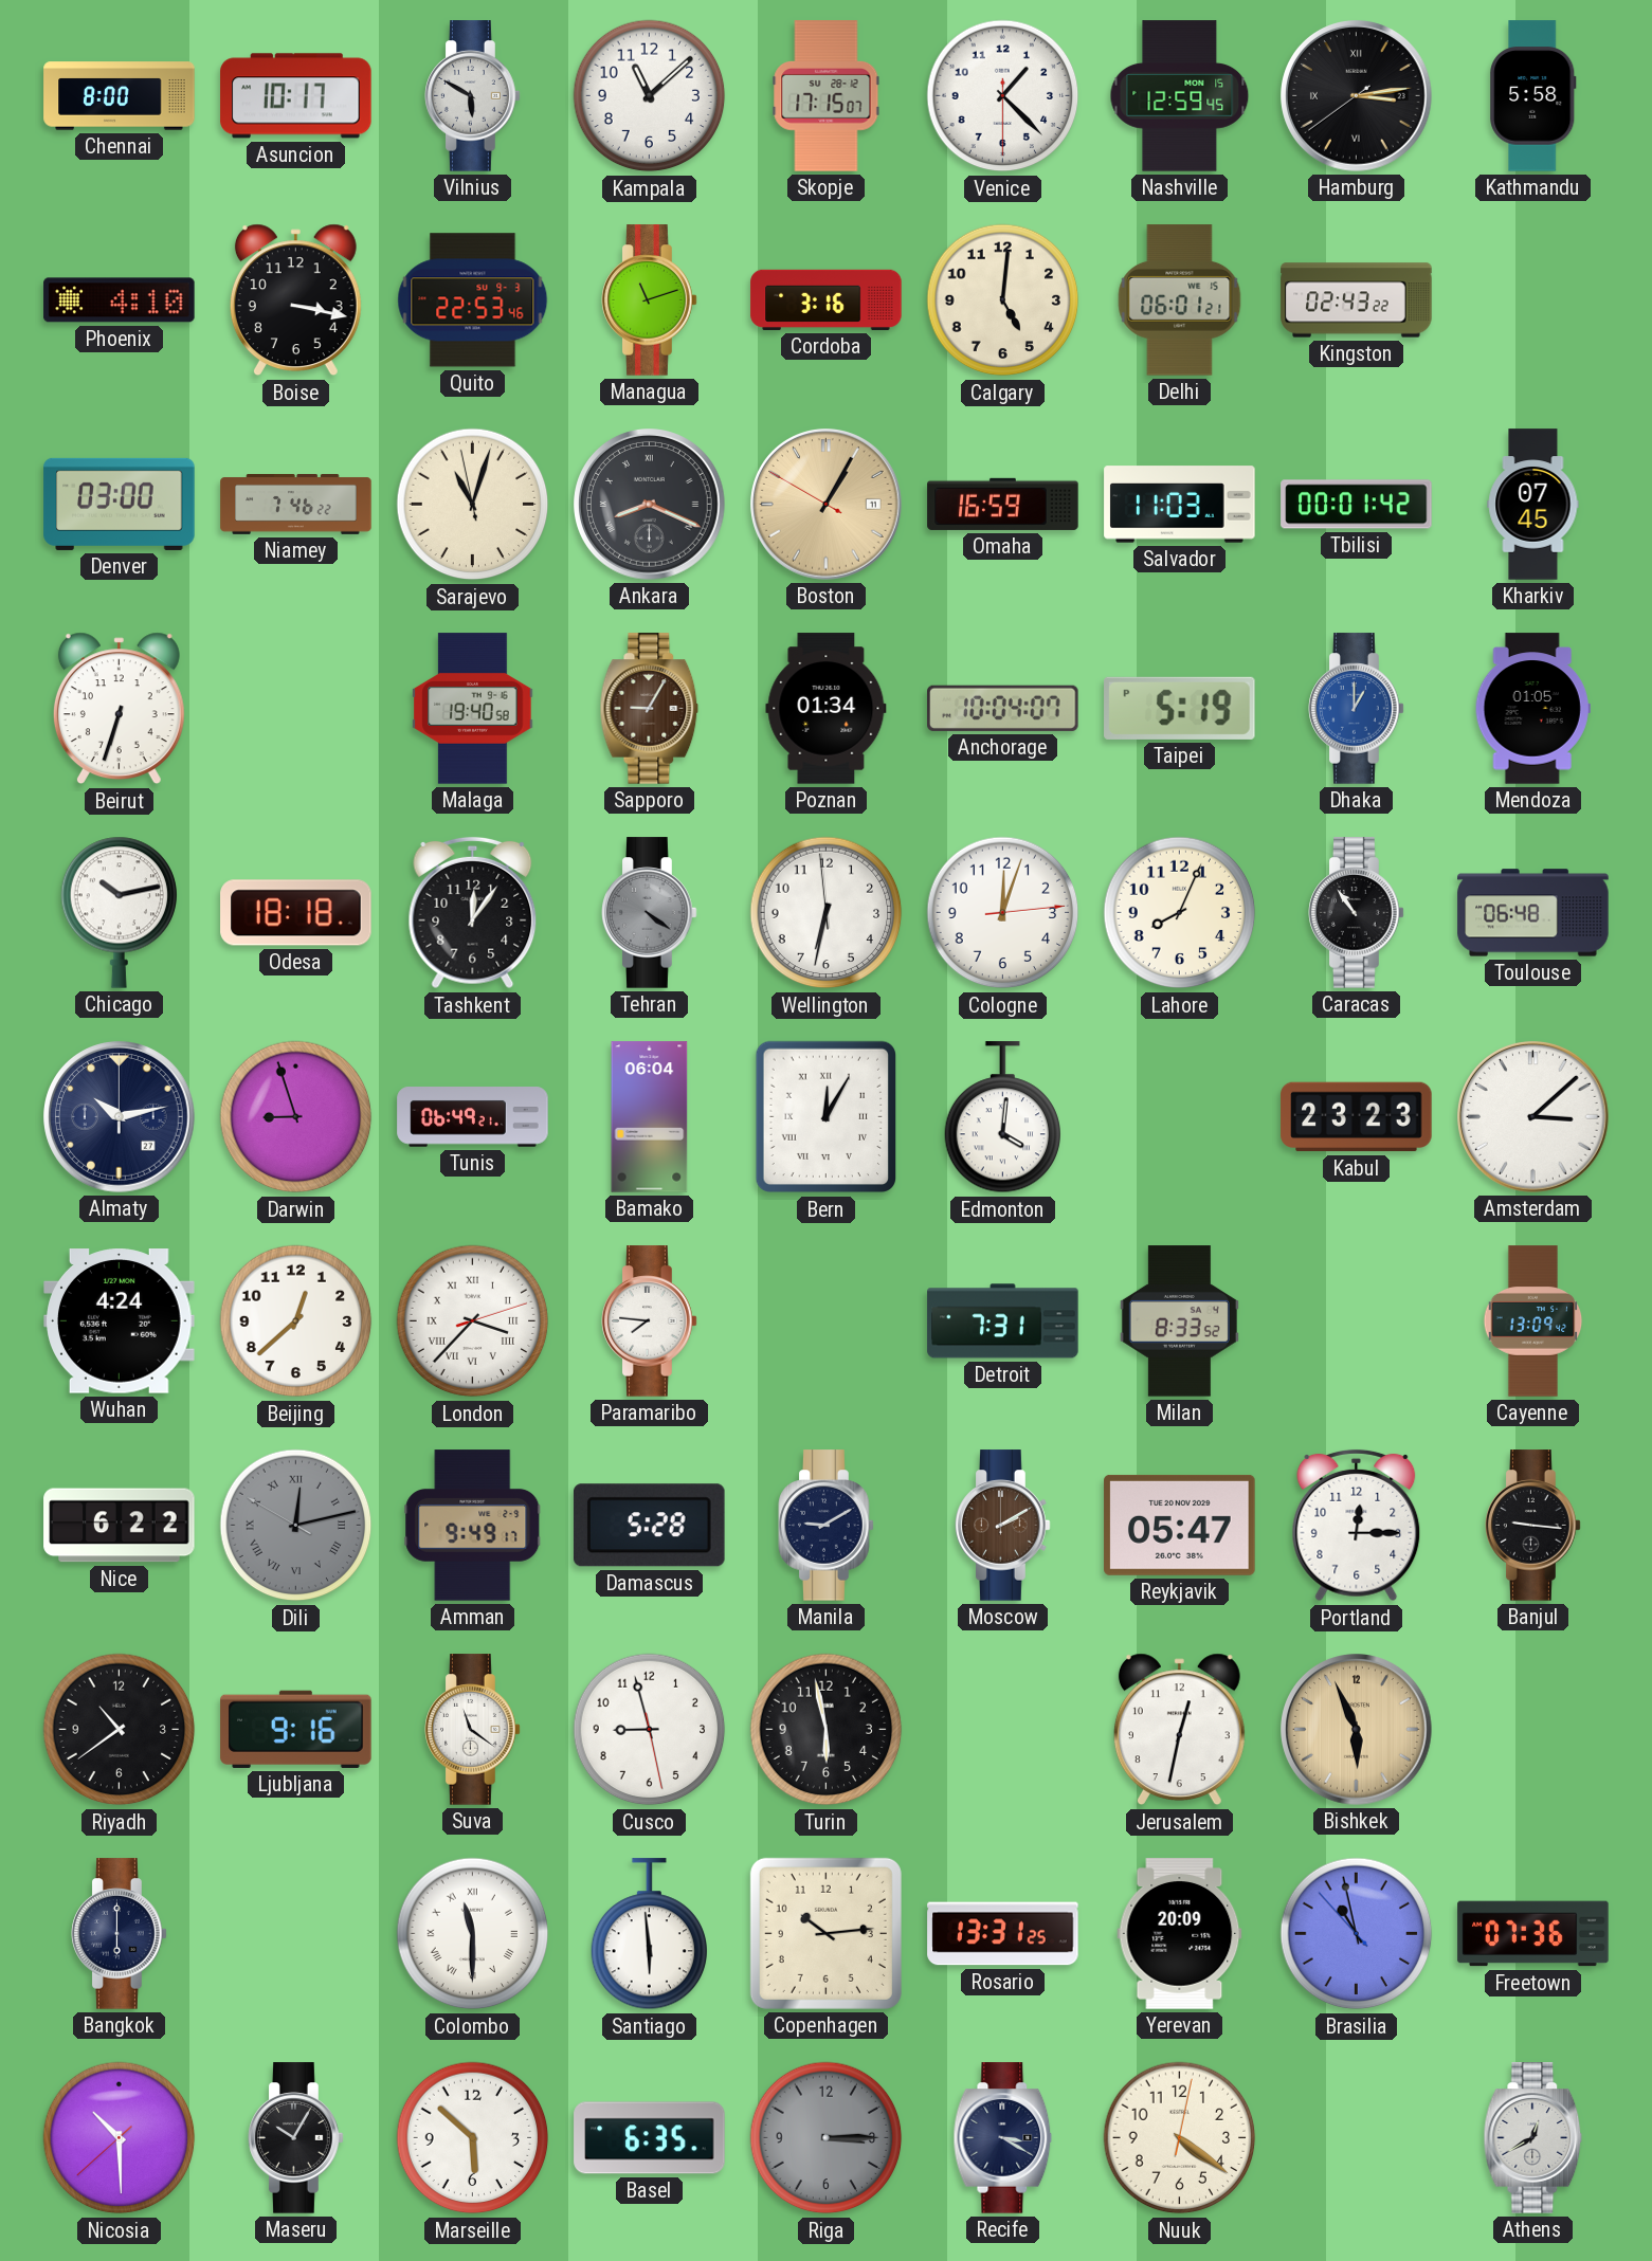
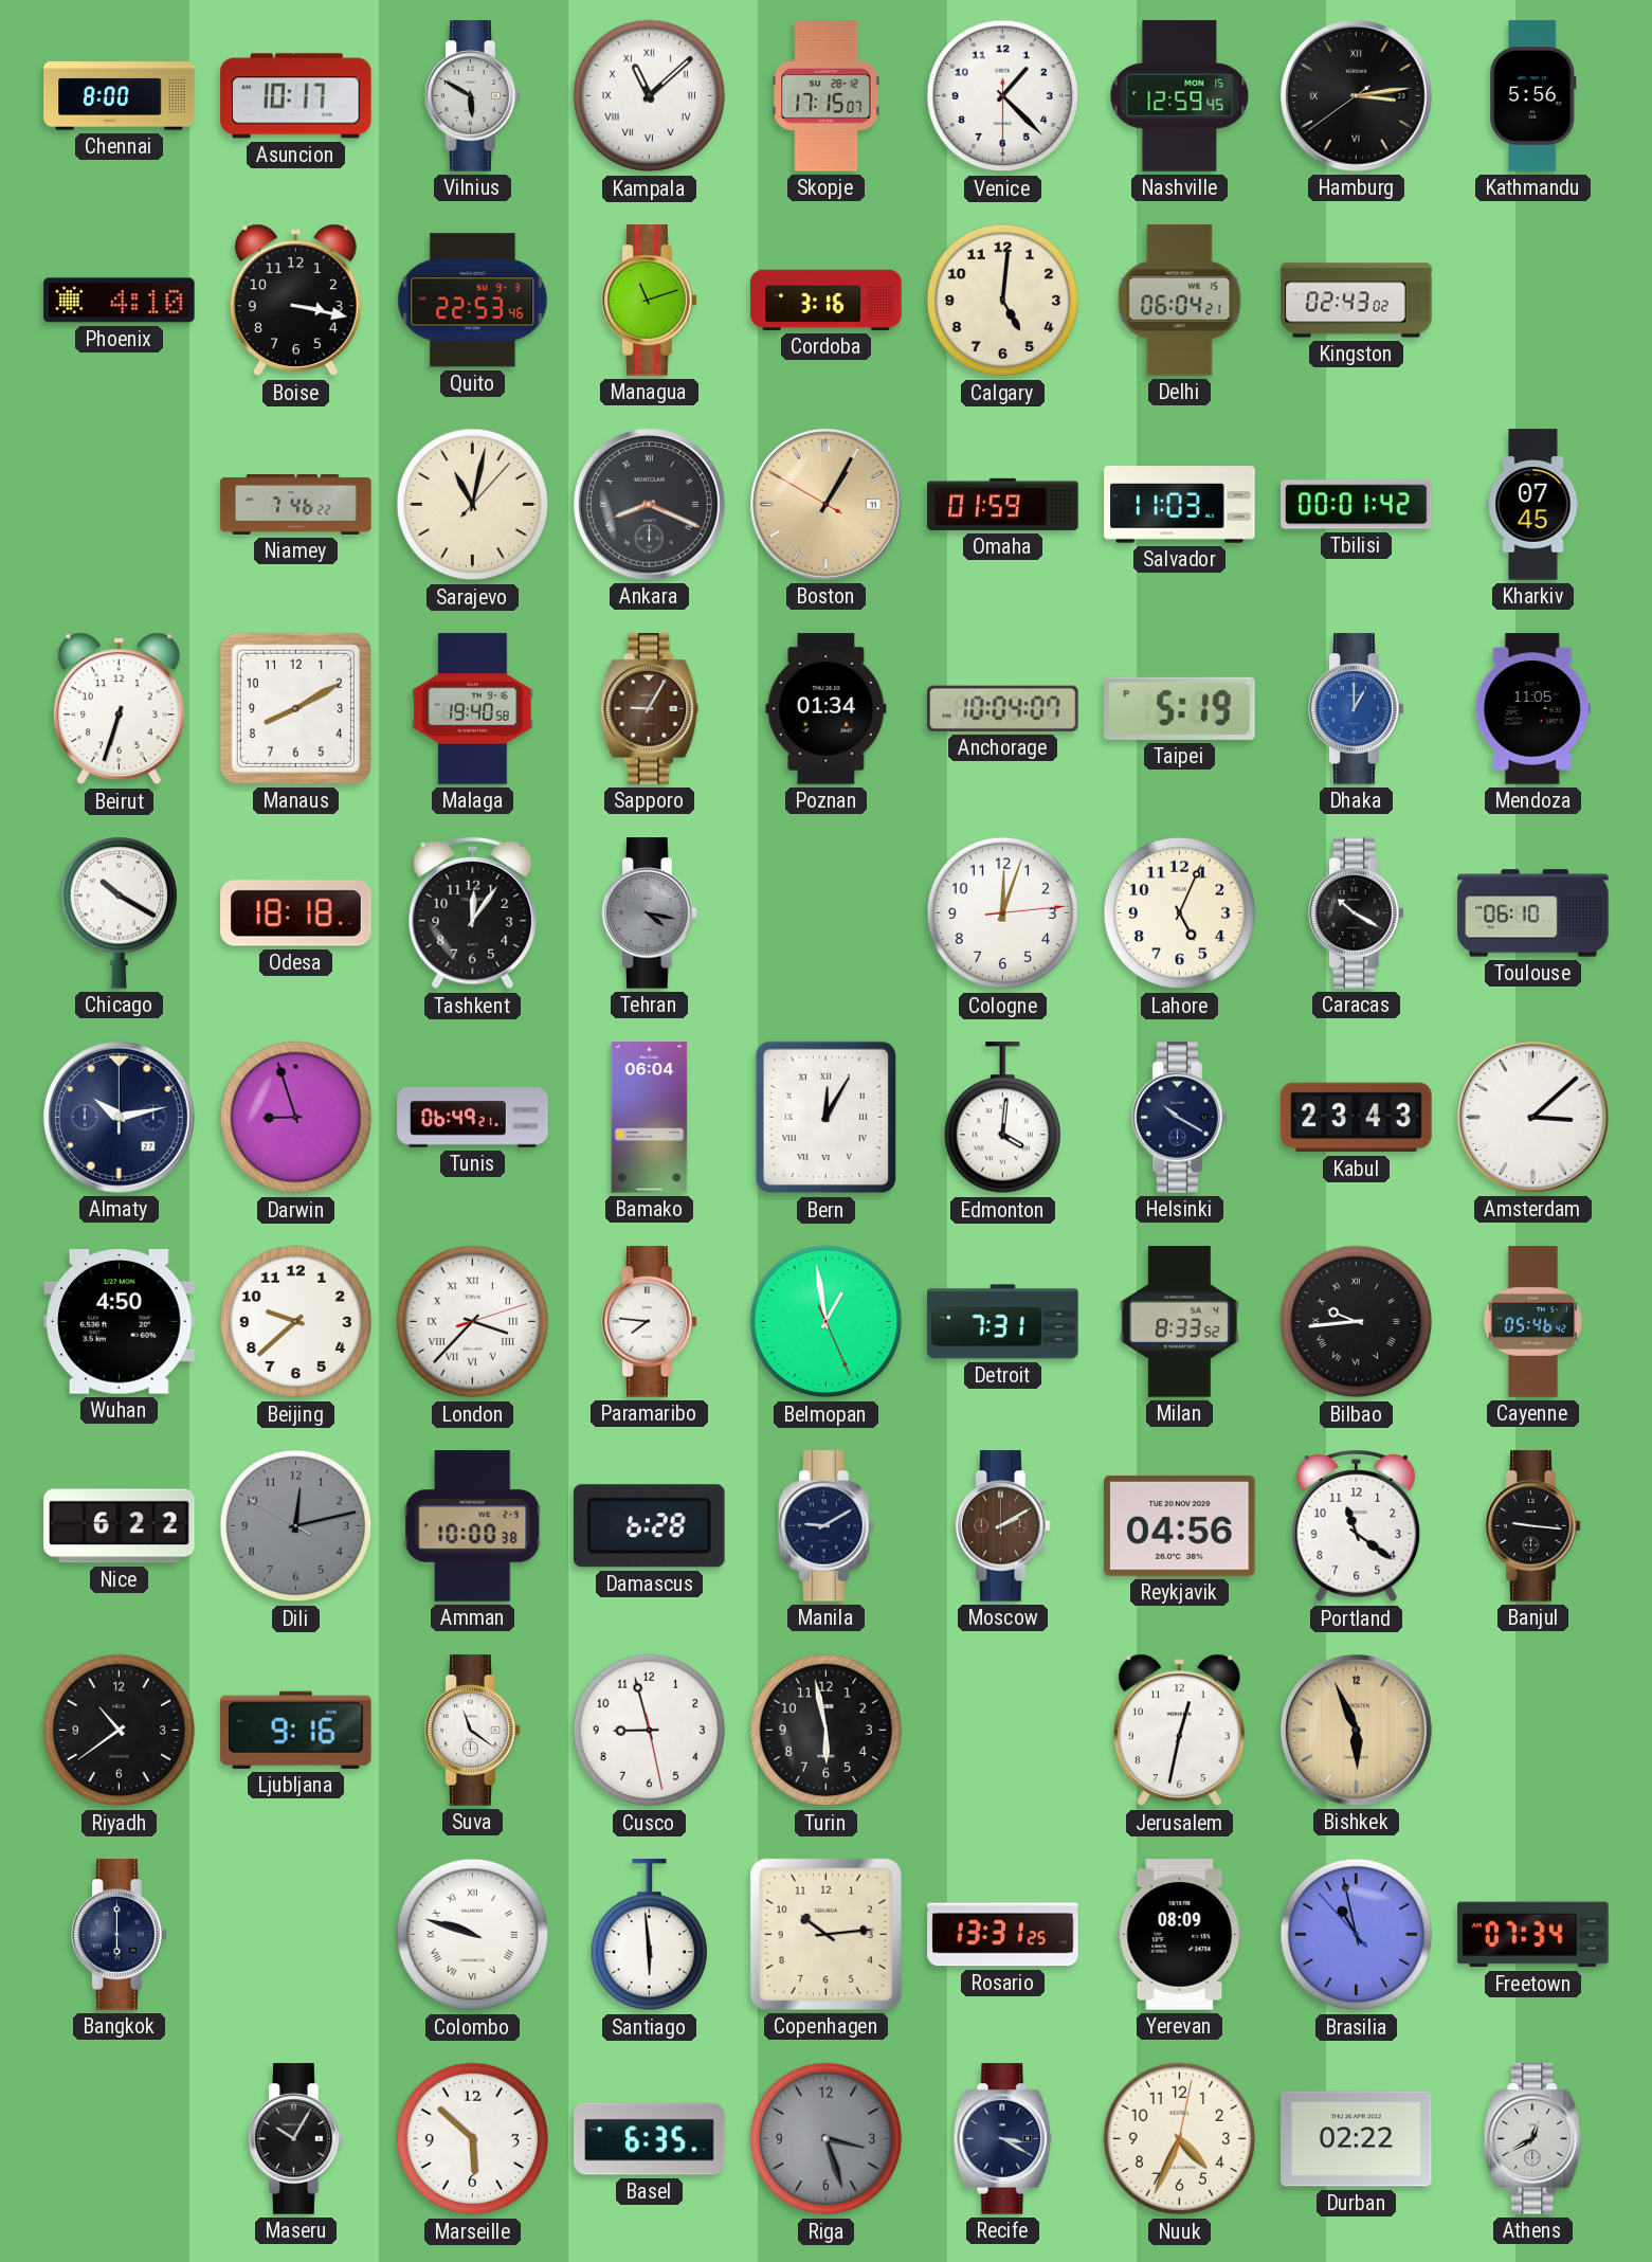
Kampala numerals: Arabic -> Roman
Kathmandu: 5:58 -> 5:56
Delhi: 06:01 -> 06:04
Kingston: 02:43:22 -> 02:43:02
Denver: 03:00 -> none
Sarajevo: 11:02:58 -> 11:02:07
Omaha: 16:59 -> 01:59
Manaus: none -> 8:10
Mendoza: 01:05 -> 11:05
Chicago: 10:13 -> 10:20
Tehran: 4:21 -> 4:17
Wellington: 6:31 -> none
Lahore: 8:04 -> 5:04
Caracas: 10:54 -> 10:20
Toulouse: 06:48 -> 06:10
Helsinki: none -> 10:20
Kabul: 23:23 -> 23:43
Wuhan: 4:24 -> 4:50
Beijing: 12:38 -> 9:38
Belmopan: none -> 12:58
Bilbao: none -> 9:44
Cayenne: 13:09 -> 05:46
Dili numerals: Roman -> Arabic
Amman: 9:49 -> 10:00
Damascus: 5:28 -> 6:28
Reykjavik: 05:47 -> 04:56
Portland: 12:15 -> 11:21
Colombo: 11:30 -> 9:48
Yerevan: 20:09 -> 08:09
Freetown: 07:36 -> 07:34
Nicosia: 10:29 -> none
Riga: 3:15 -> 3:27
Nuuk: 4:21 -> 4:34
Durban: none -> 02:22
